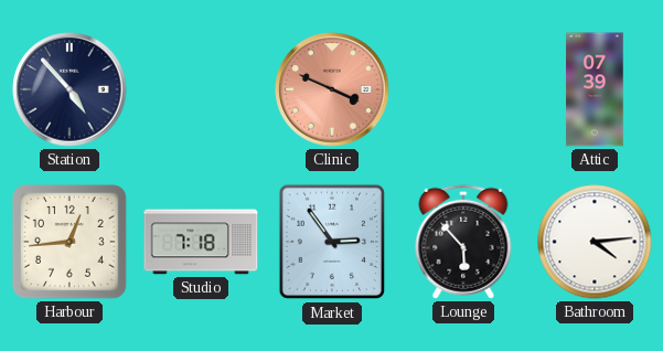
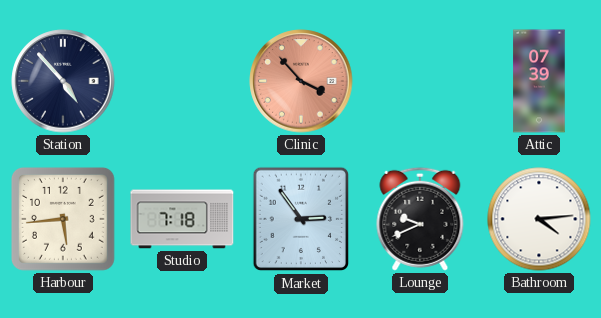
Clinic: 3:49 -> 3:53
Harbour: 12:44 -> 5:44
Lounge: 5:53 -> 9:41
